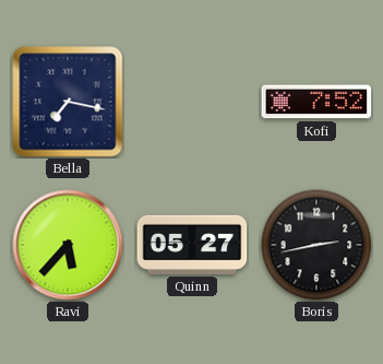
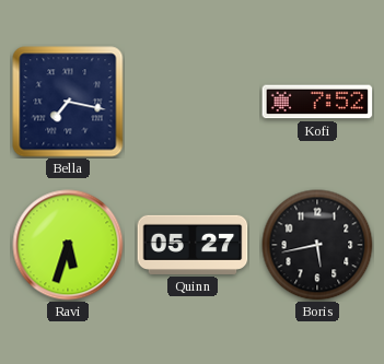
Ravi: 5:37 -> 5:33
Boris: 2:43 -> 5:43
